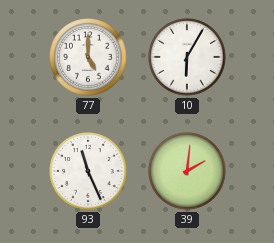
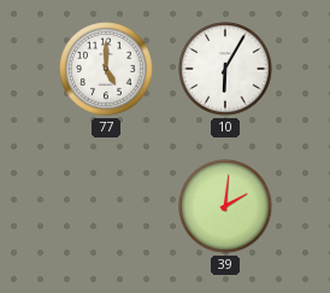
93: 11:26 -> none
